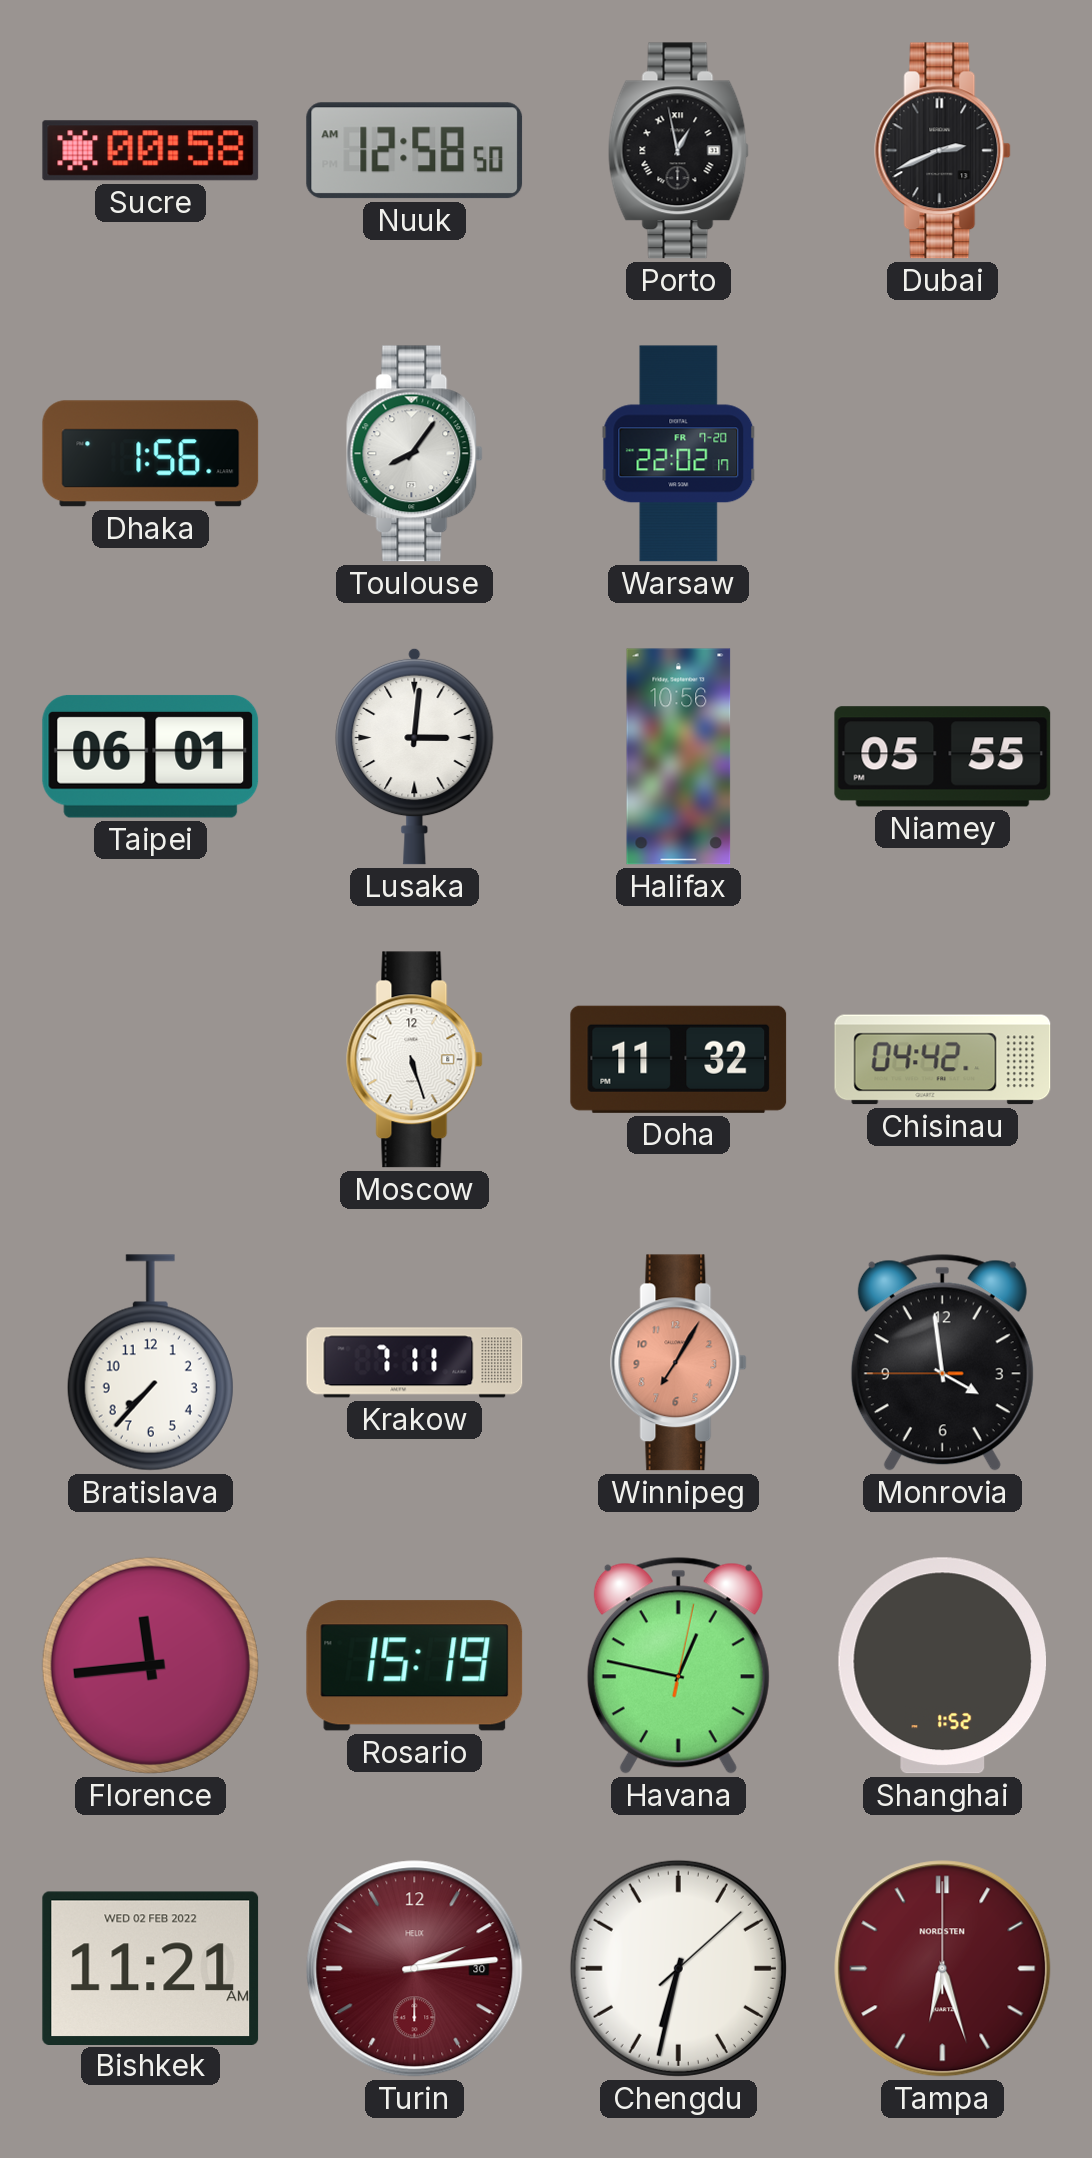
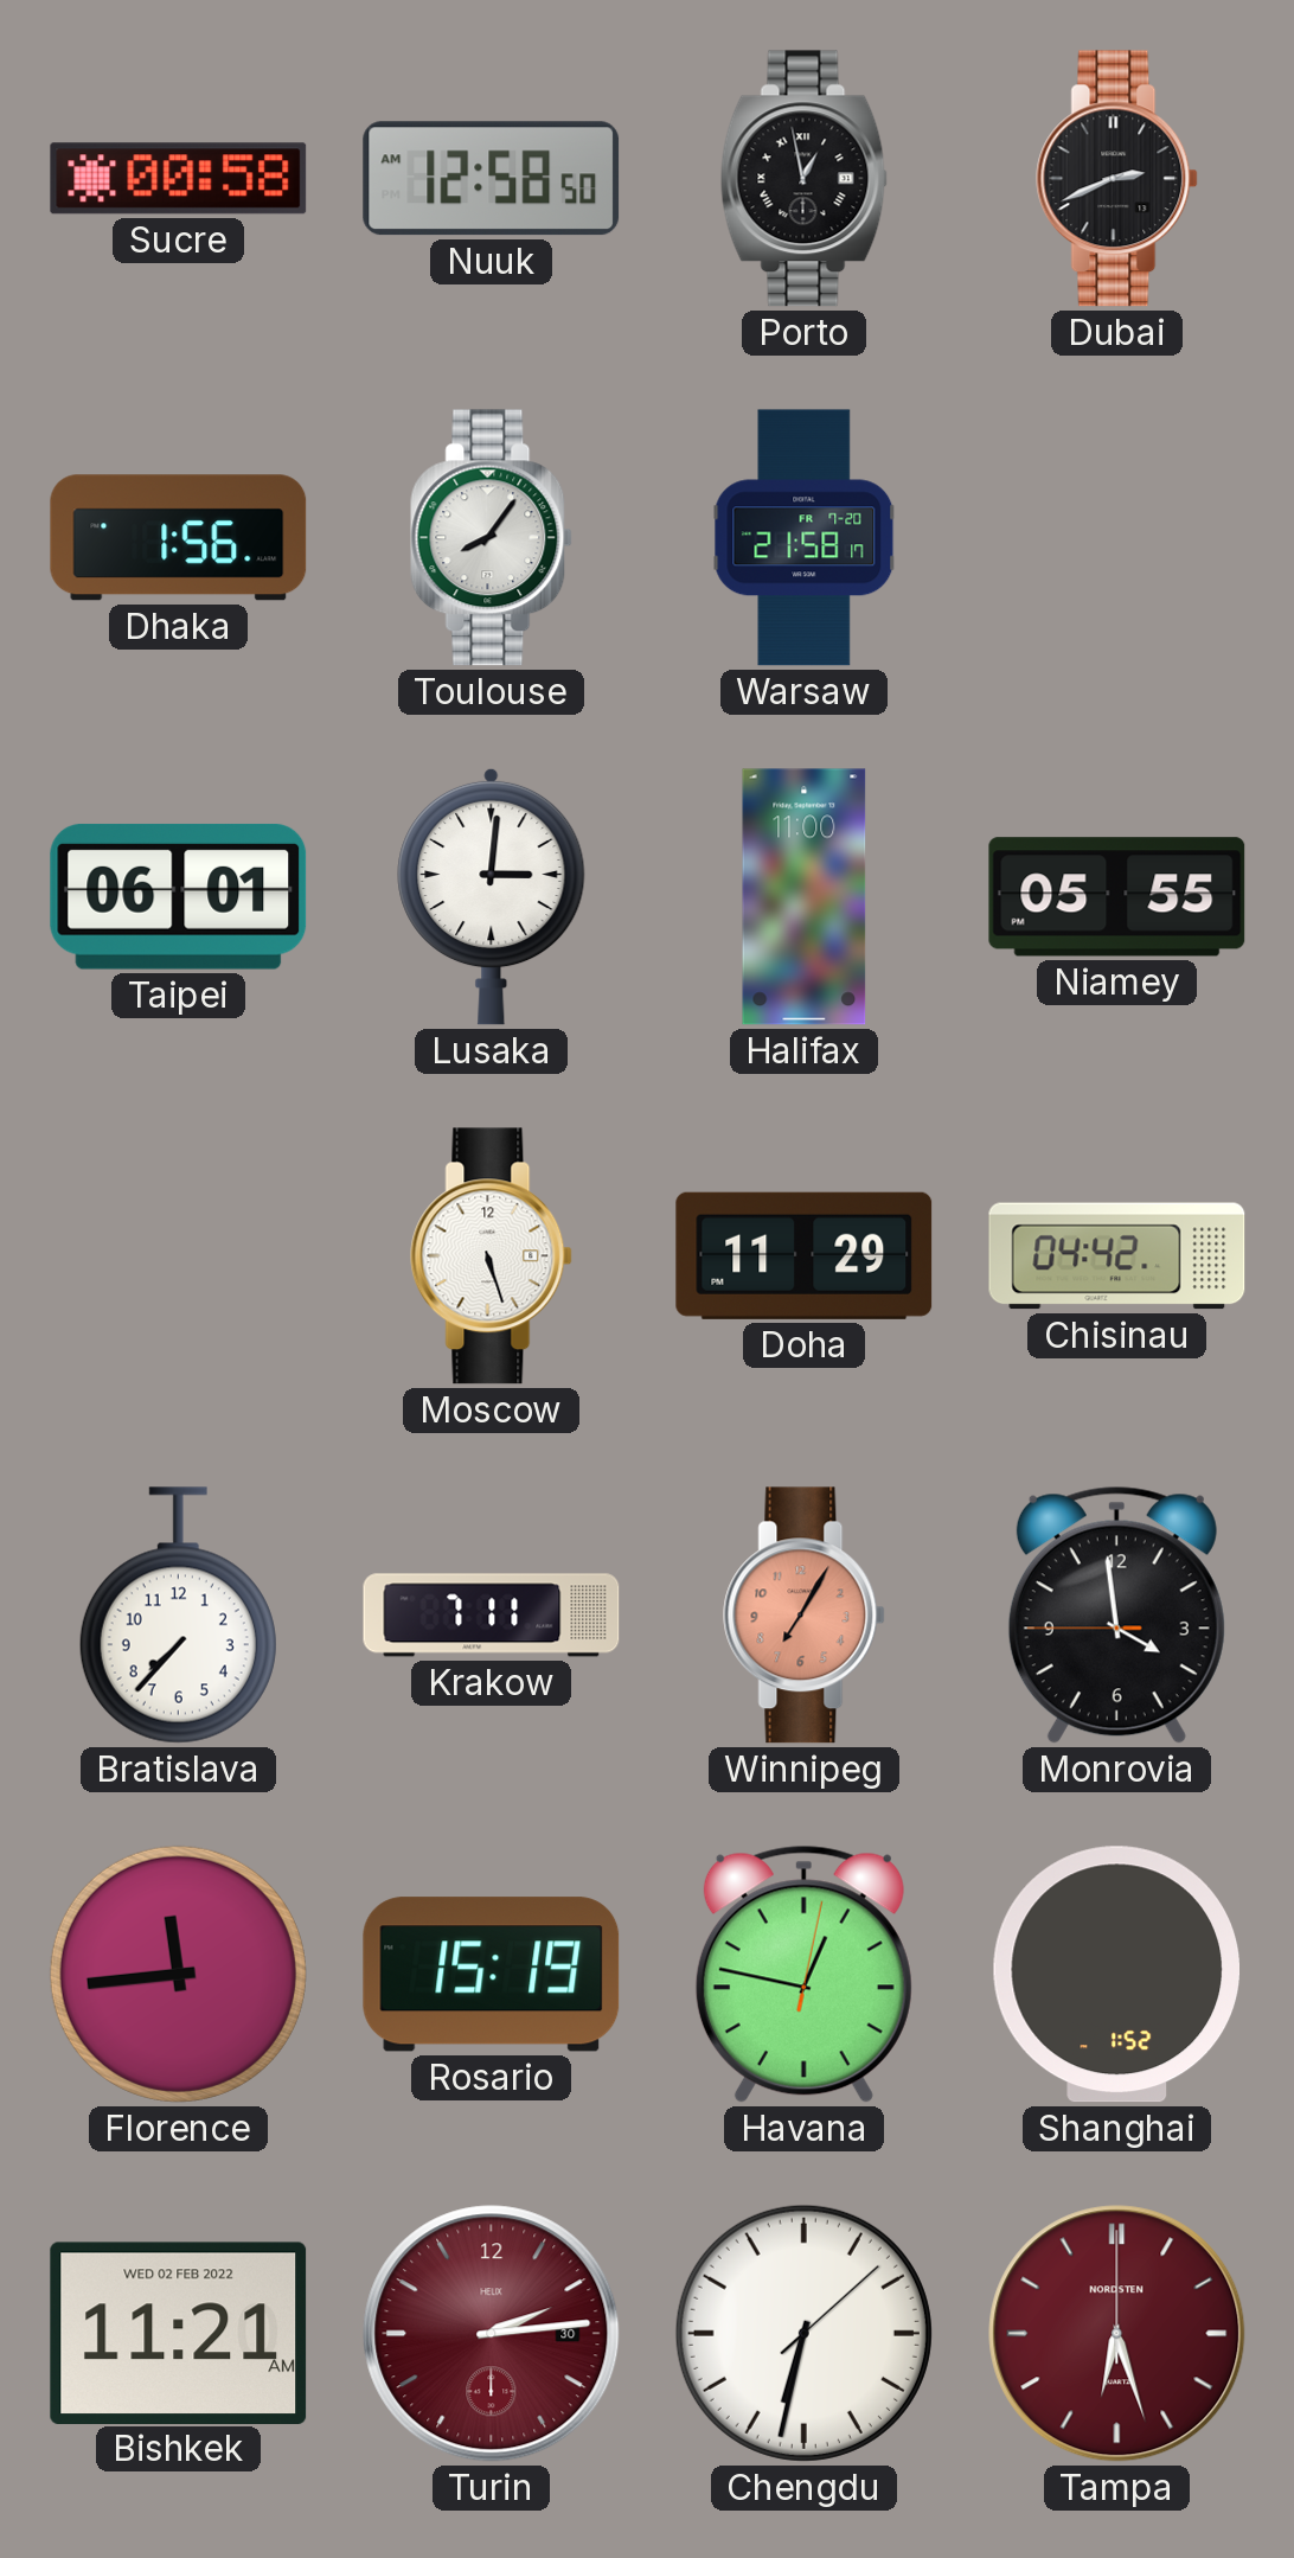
Warsaw: 22:02 -> 21:58
Halifax: 10:56 -> 11:00
Doha: 11:32 -> 11:29
